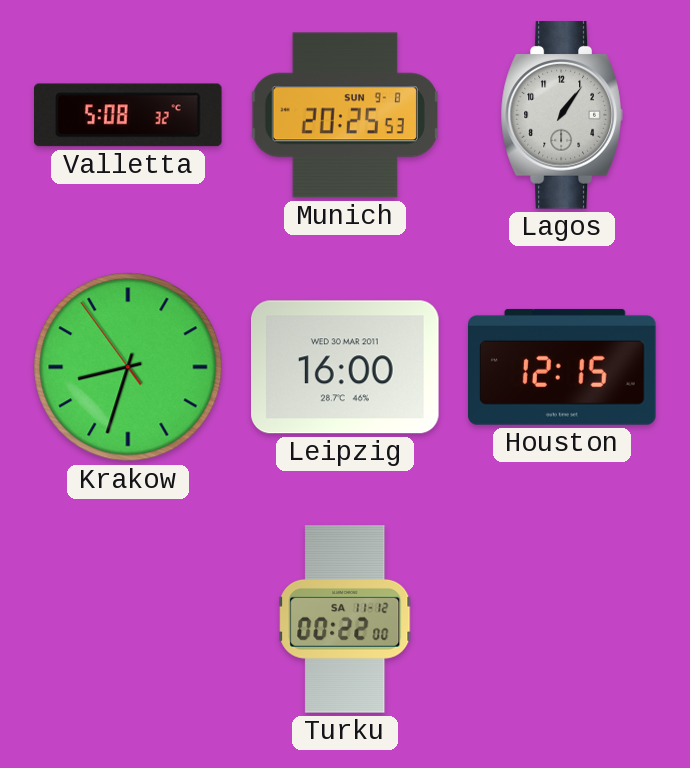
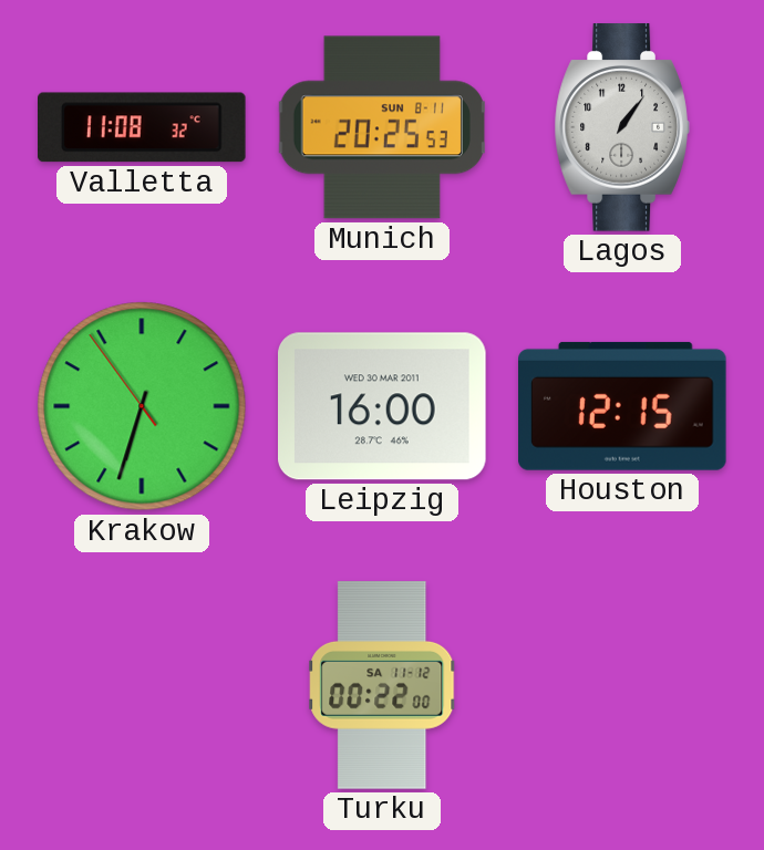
Valletta: 5:08 -> 11:08
Munich date: SUN 9-8 -> SUN 8-11
Krakow: 8:32 -> 6:32
